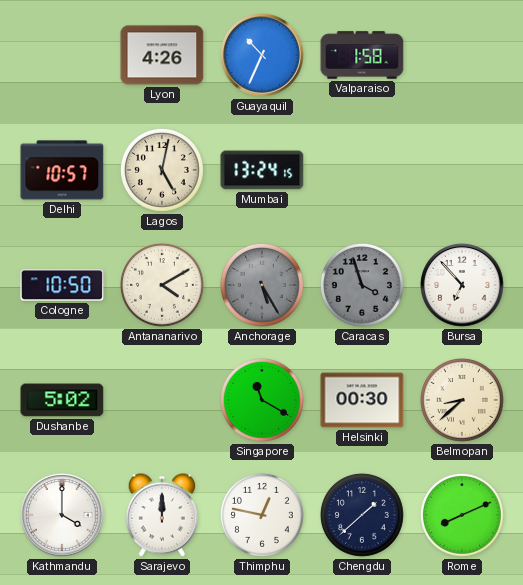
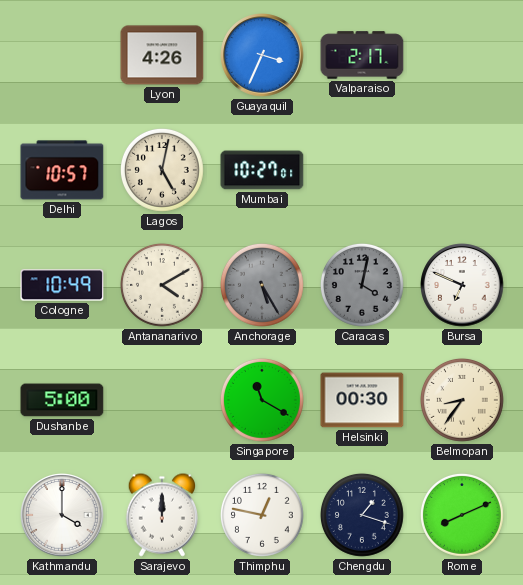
Guayaquil: 10:34 -> 3:34
Valparaiso: 1:58 -> 2:17
Mumbai: 13:24 -> 10:27
Cologne: 10:50 -> 10:49
Caracas: 3:57 -> 4:02
Bursa: 6:53 -> 6:49
Dushanbe: 5:02 -> 5:00
Belmopan: 8:38 -> 8:36
Chengdu: 1:38 -> 1:18
